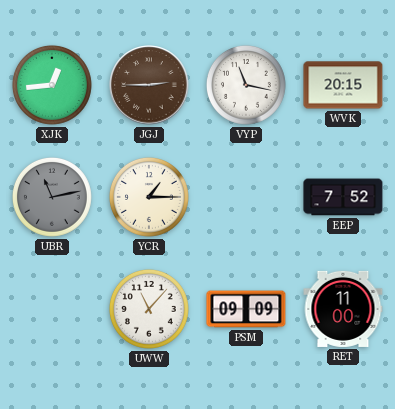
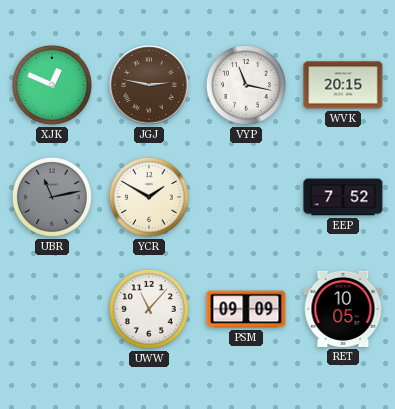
XJK: 12:44 -> 12:49
JGJ: 2:45 -> 2:47
YCR: 1:15 -> 1:50
RET: 11:00 -> 10:05
